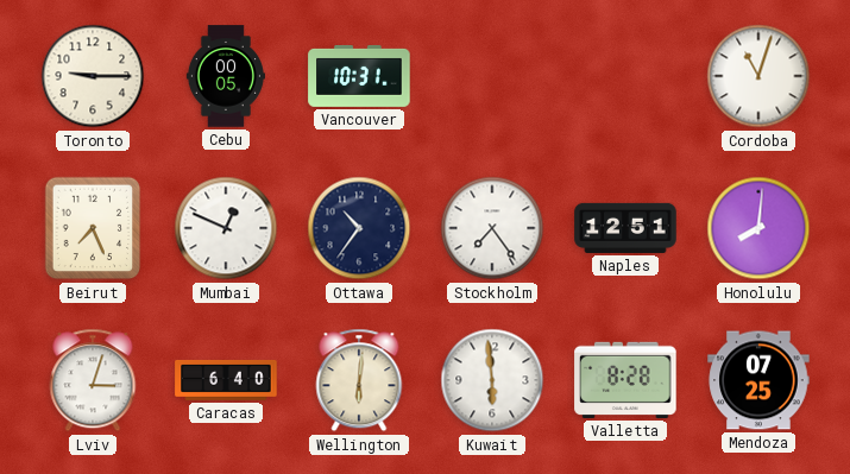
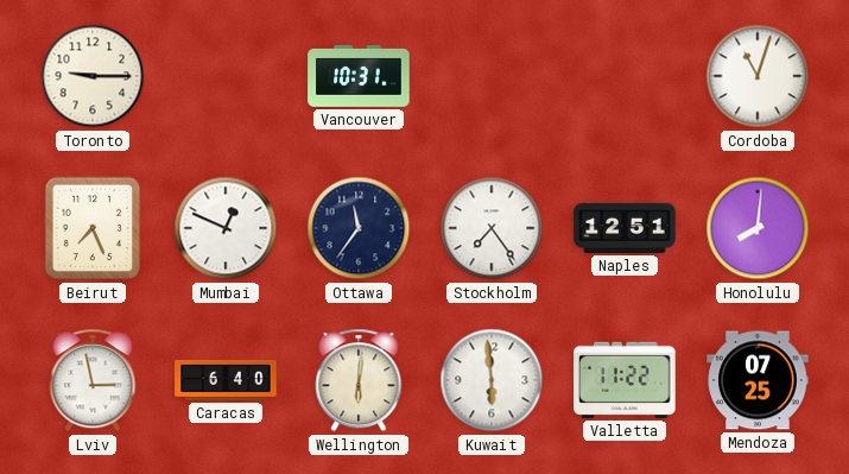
Cebu: 00:05 -> none
Ottawa: 10:36 -> 11:36
Lviv: 3:03 -> 2:58
Valletta: 8:28 -> 11:22
